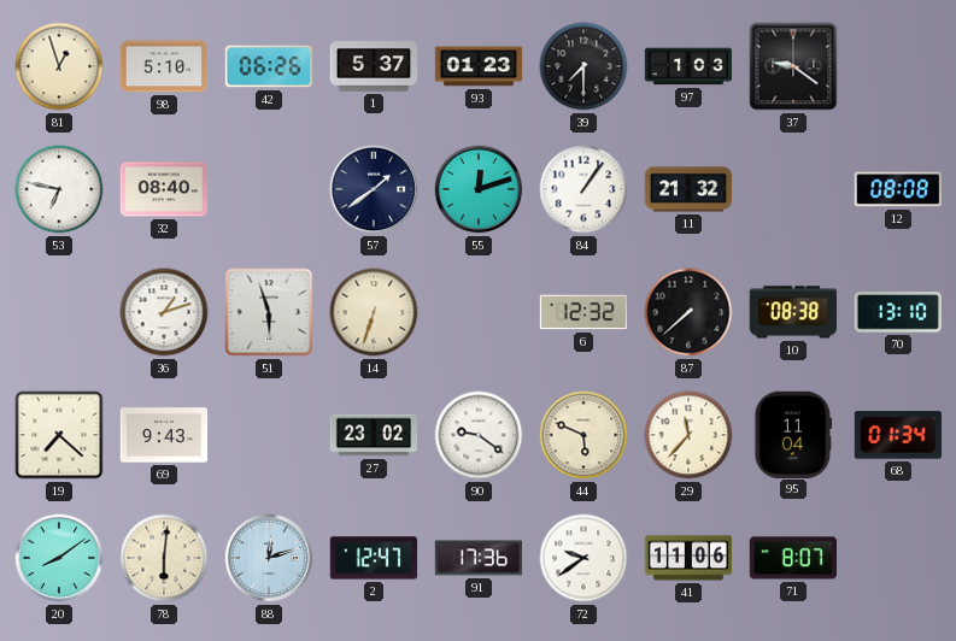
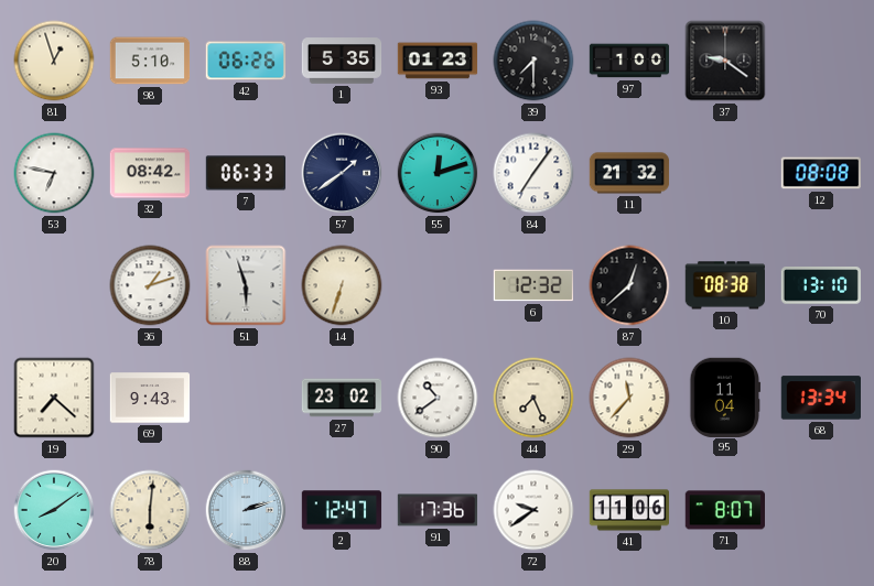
1: 5:37 -> 5:35
97: 1:03 -> 1:00
32: 08:40 -> 08:42
7: none -> 06:33
84: 1:06 -> 7:06
87: 7:38 -> 12:38
90: 9:21 -> 10:39
44: 5:49 -> 7:26
68: 01:34 -> 13:34
88: 12:12 -> 2:12
